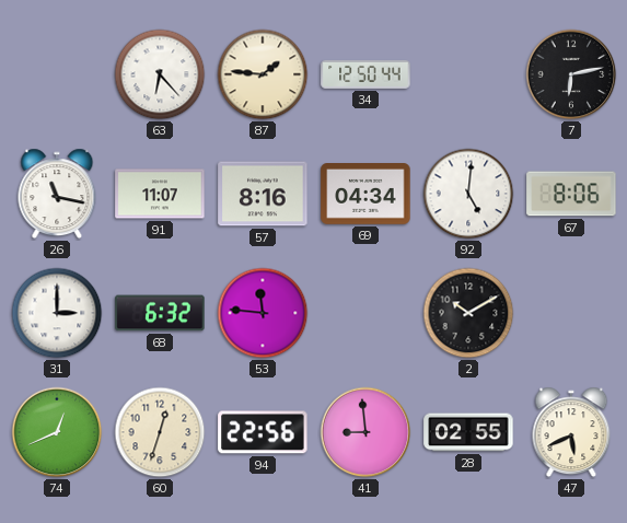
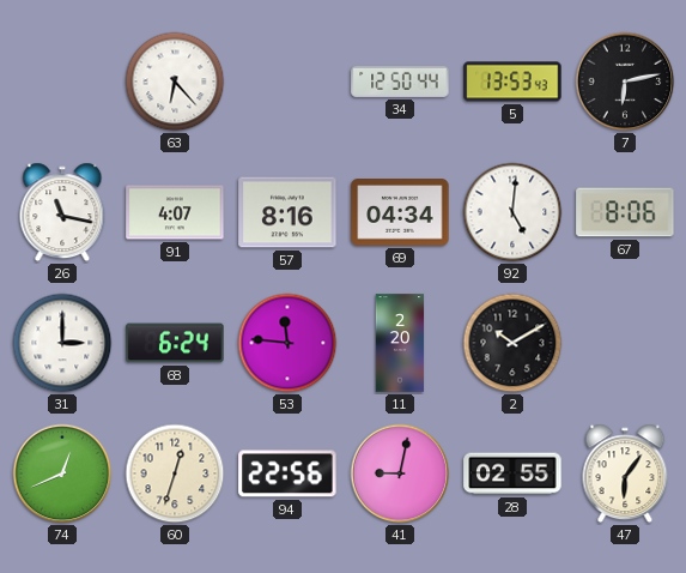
87: 1:46 -> none
5: none -> 13:53
91: 11:07 -> 4:07
68: 6:32 -> 6:24
11: none -> 2:20
41: 8:59 -> 9:02
47: 5:41 -> 6:06
